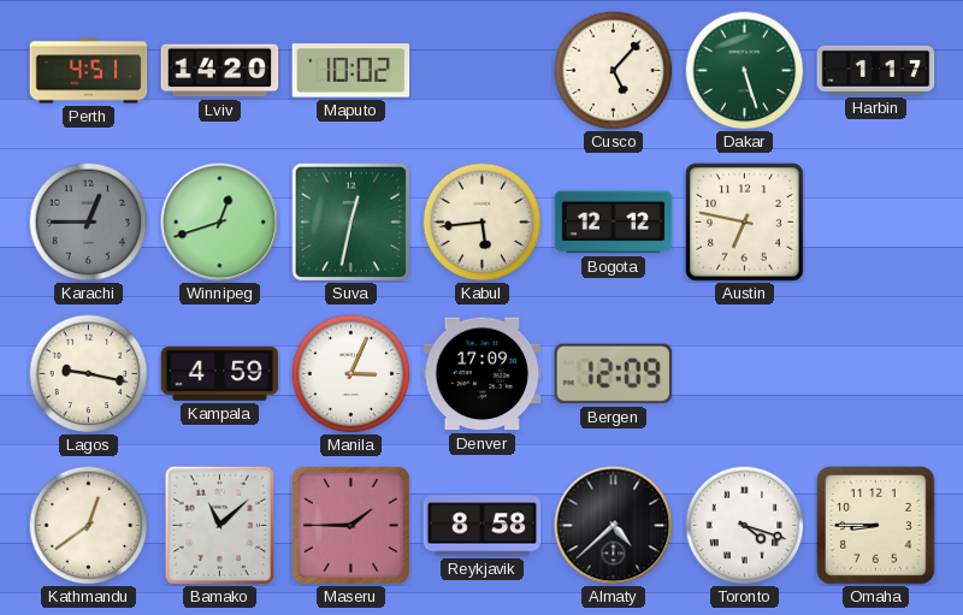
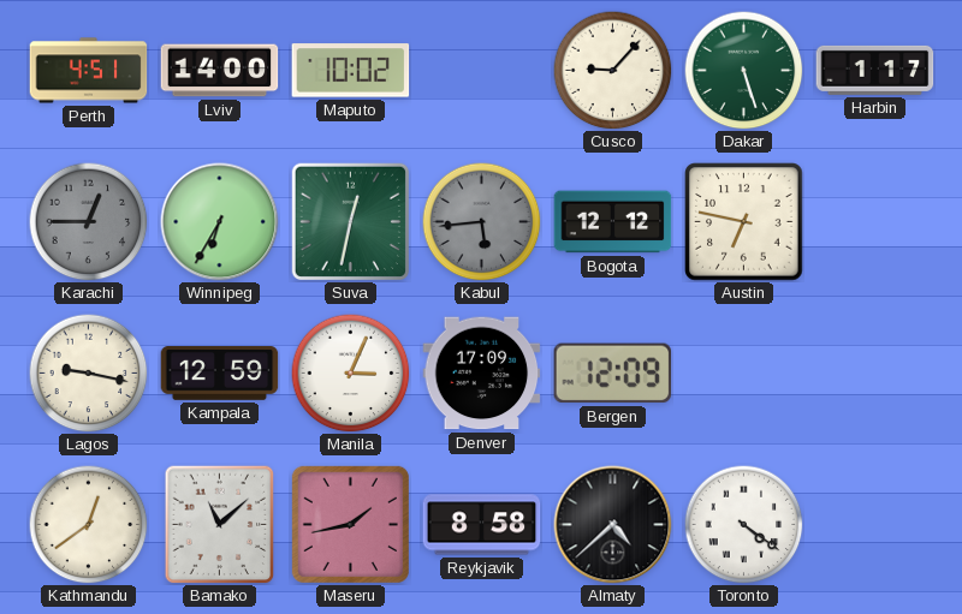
Lviv: 14:20 -> 14:00
Cusco: 5:07 -> 9:07
Winnipeg: 12:42 -> 6:35
Kabul dial: cream -> grey
Kampala: 4:59 -> 12:59
Maseru: 1:45 -> 1:43
Toronto: 4:18 -> 4:21
Omaha: 8:45 -> none
